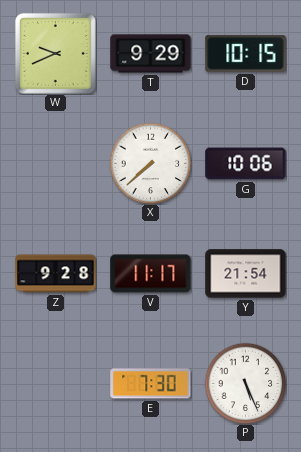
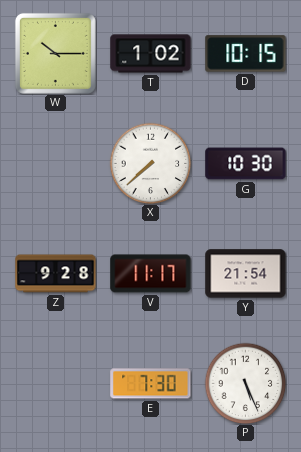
W: 9:41 -> 10:15
T: 9:29 -> 1:02
G: 10:06 -> 10:30
